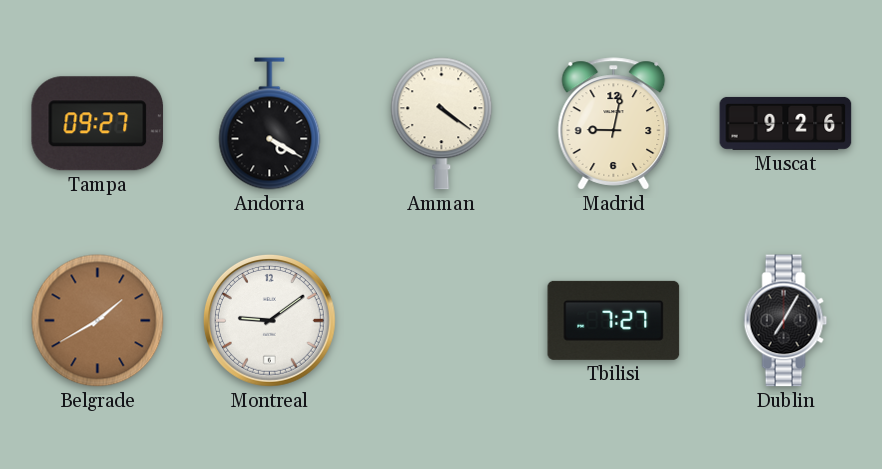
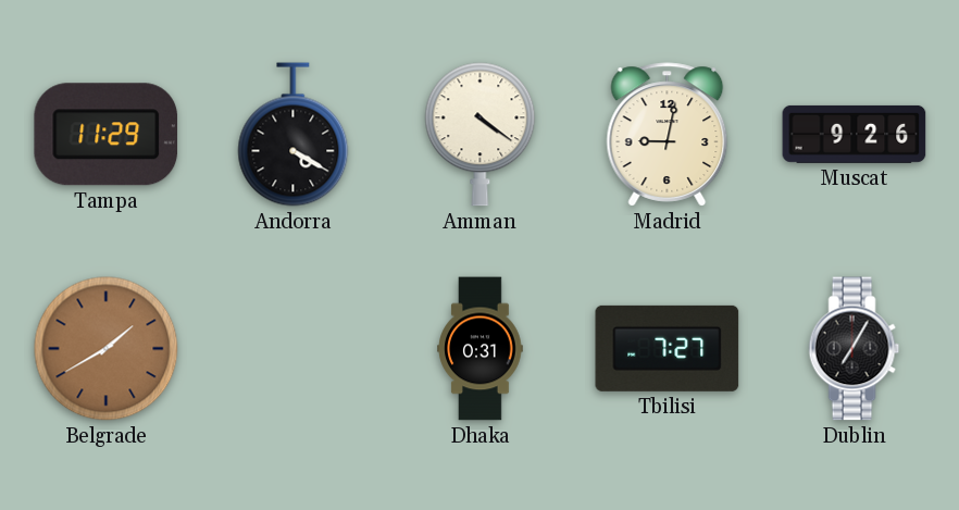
Tampa: 09:27 -> 11:29
Montreal: 9:09 -> none
Dhaka: none -> 0:31
